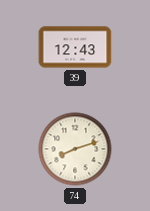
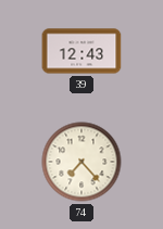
74: 8:12 -> 7:23
